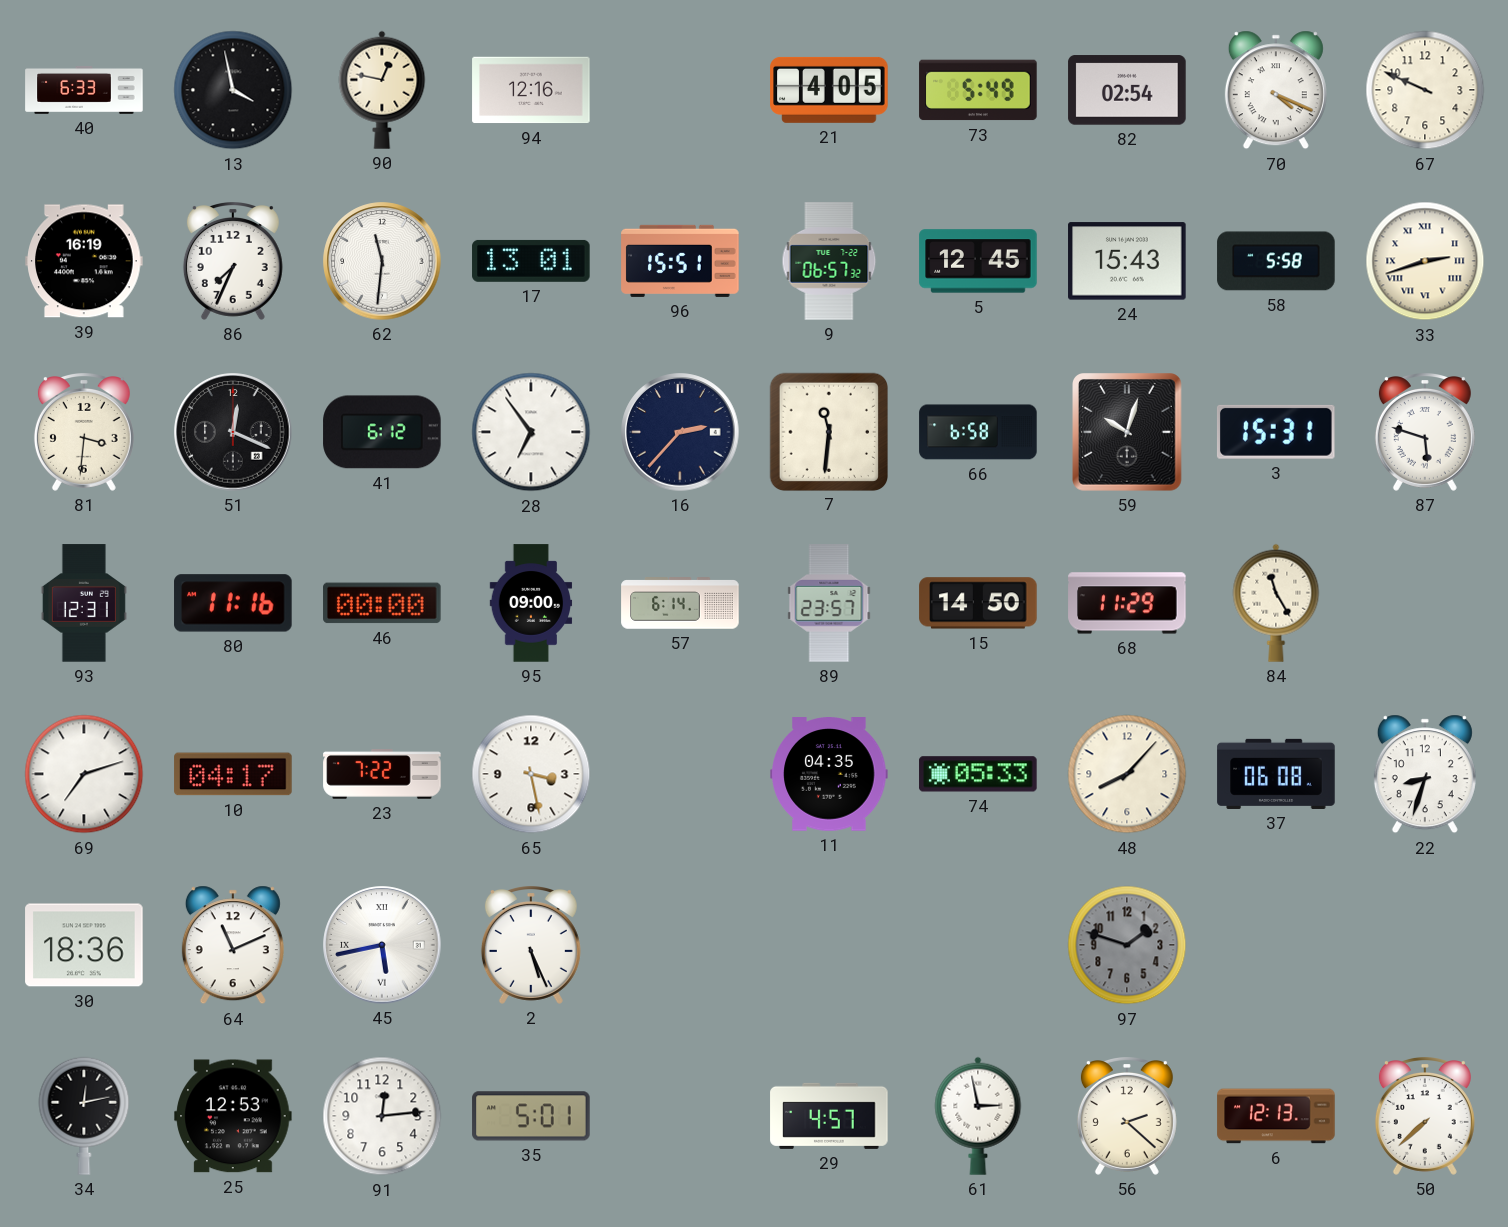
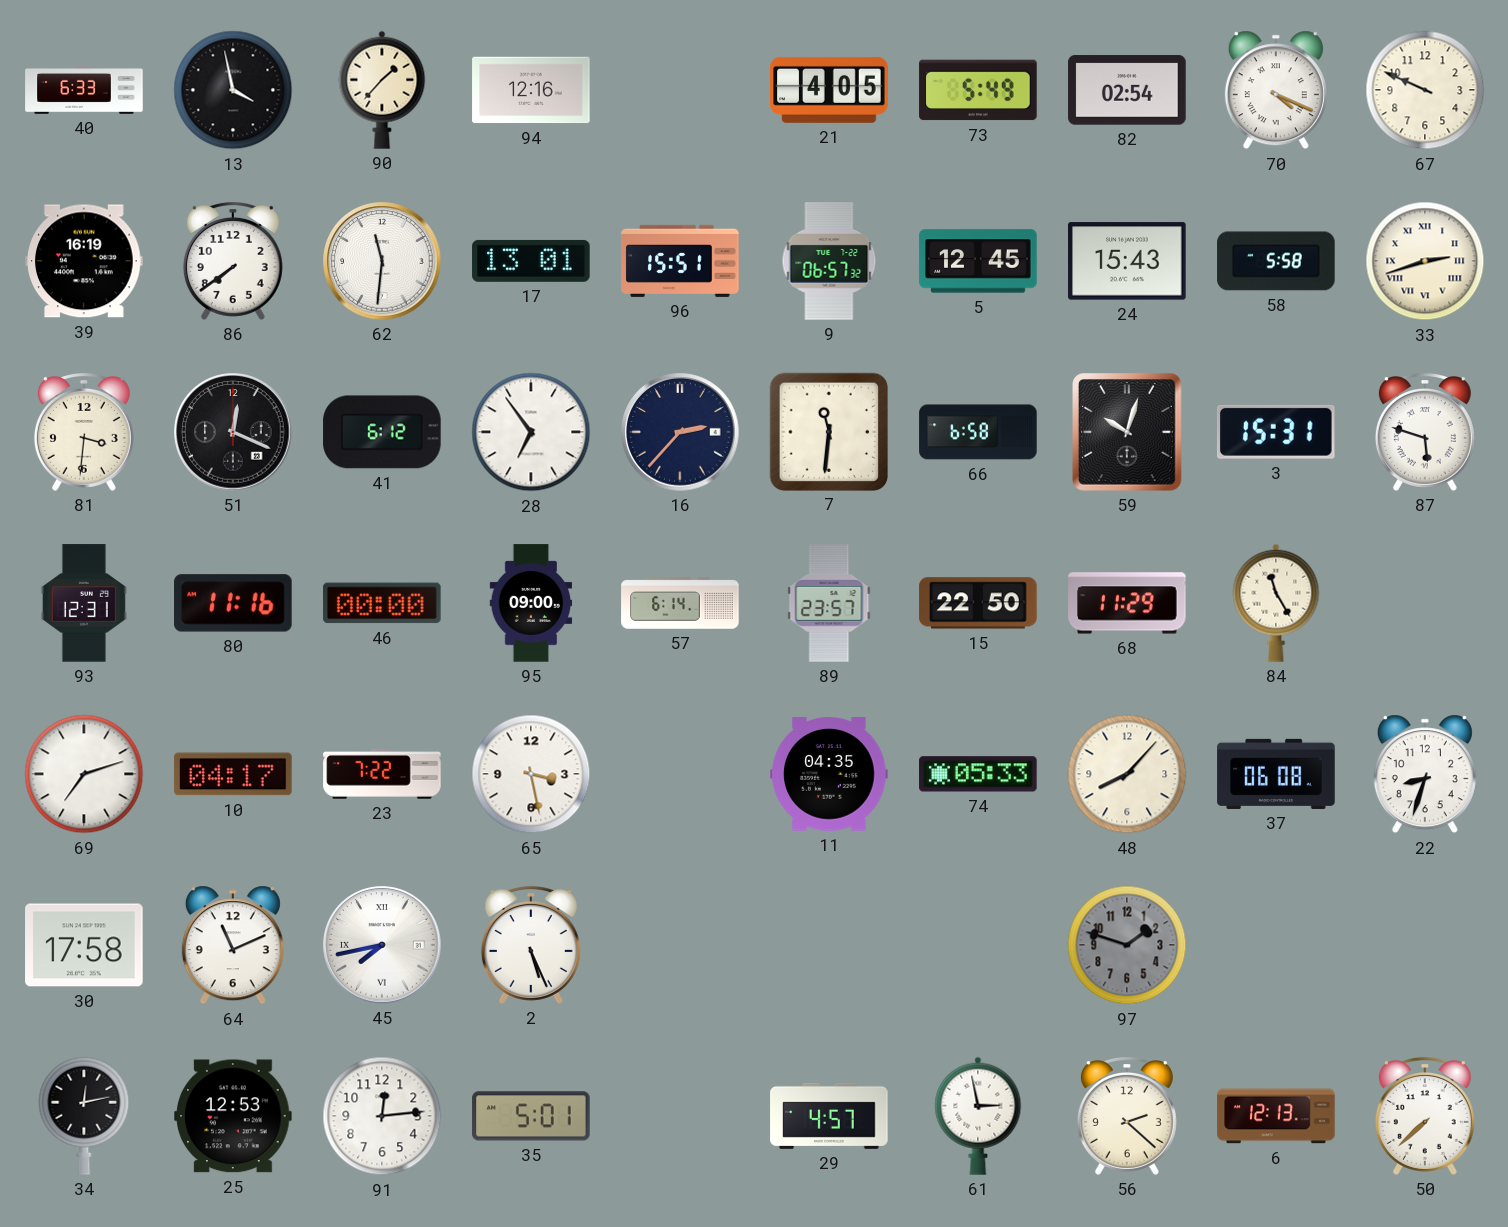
90: 12:47 -> 1:37
86: 7:34 -> 7:39
15: 14:50 -> 22:50
30: 18:36 -> 17:58
45: 5:43 -> 7:43
